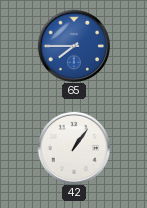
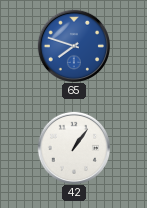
65: 7:45 -> 7:48
